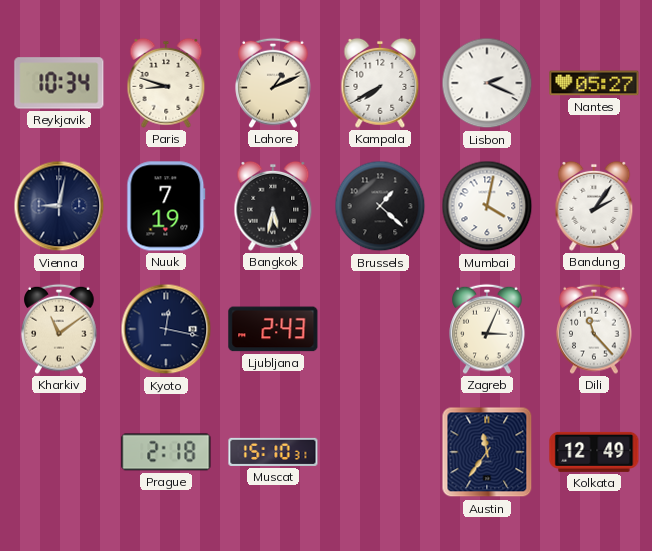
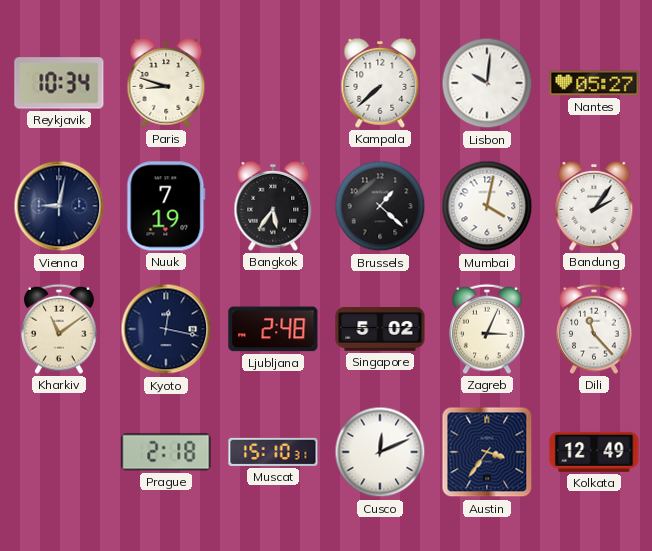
Lahore: 1:11 -> none
Kampala: 7:40 -> 7:38
Lisbon: 2:19 -> 10:01
Bangkok: 5:32 -> 5:36
Ljubljana: 2:43 -> 2:48
Singapore: none -> 5:02
Cusco: none -> 12:11
Austin: 11:36 -> 3:36
